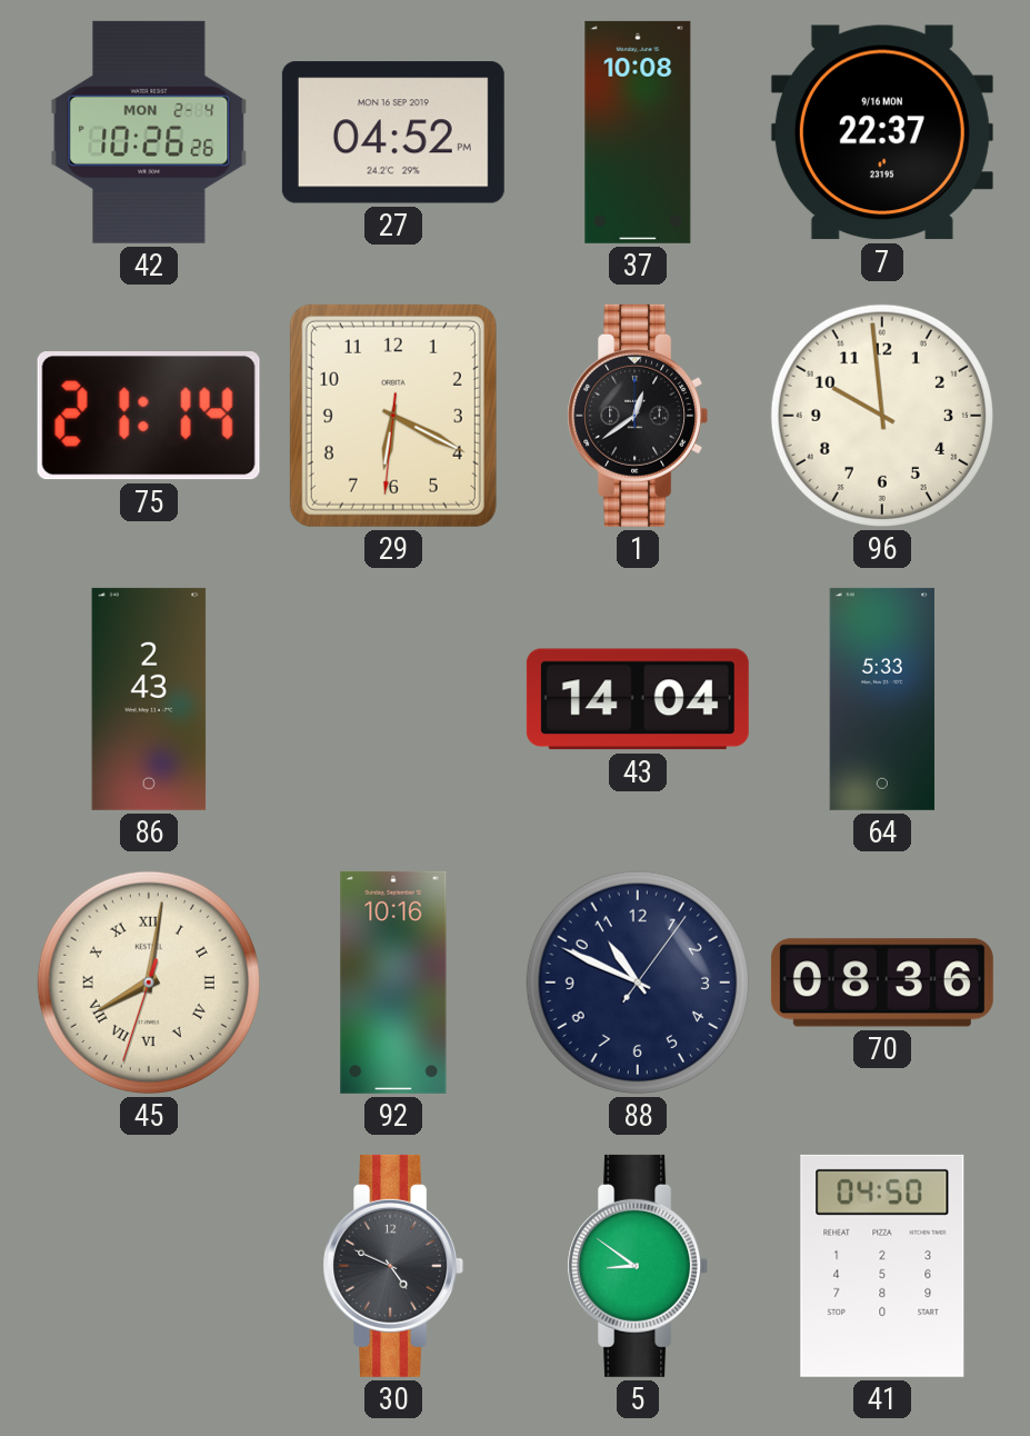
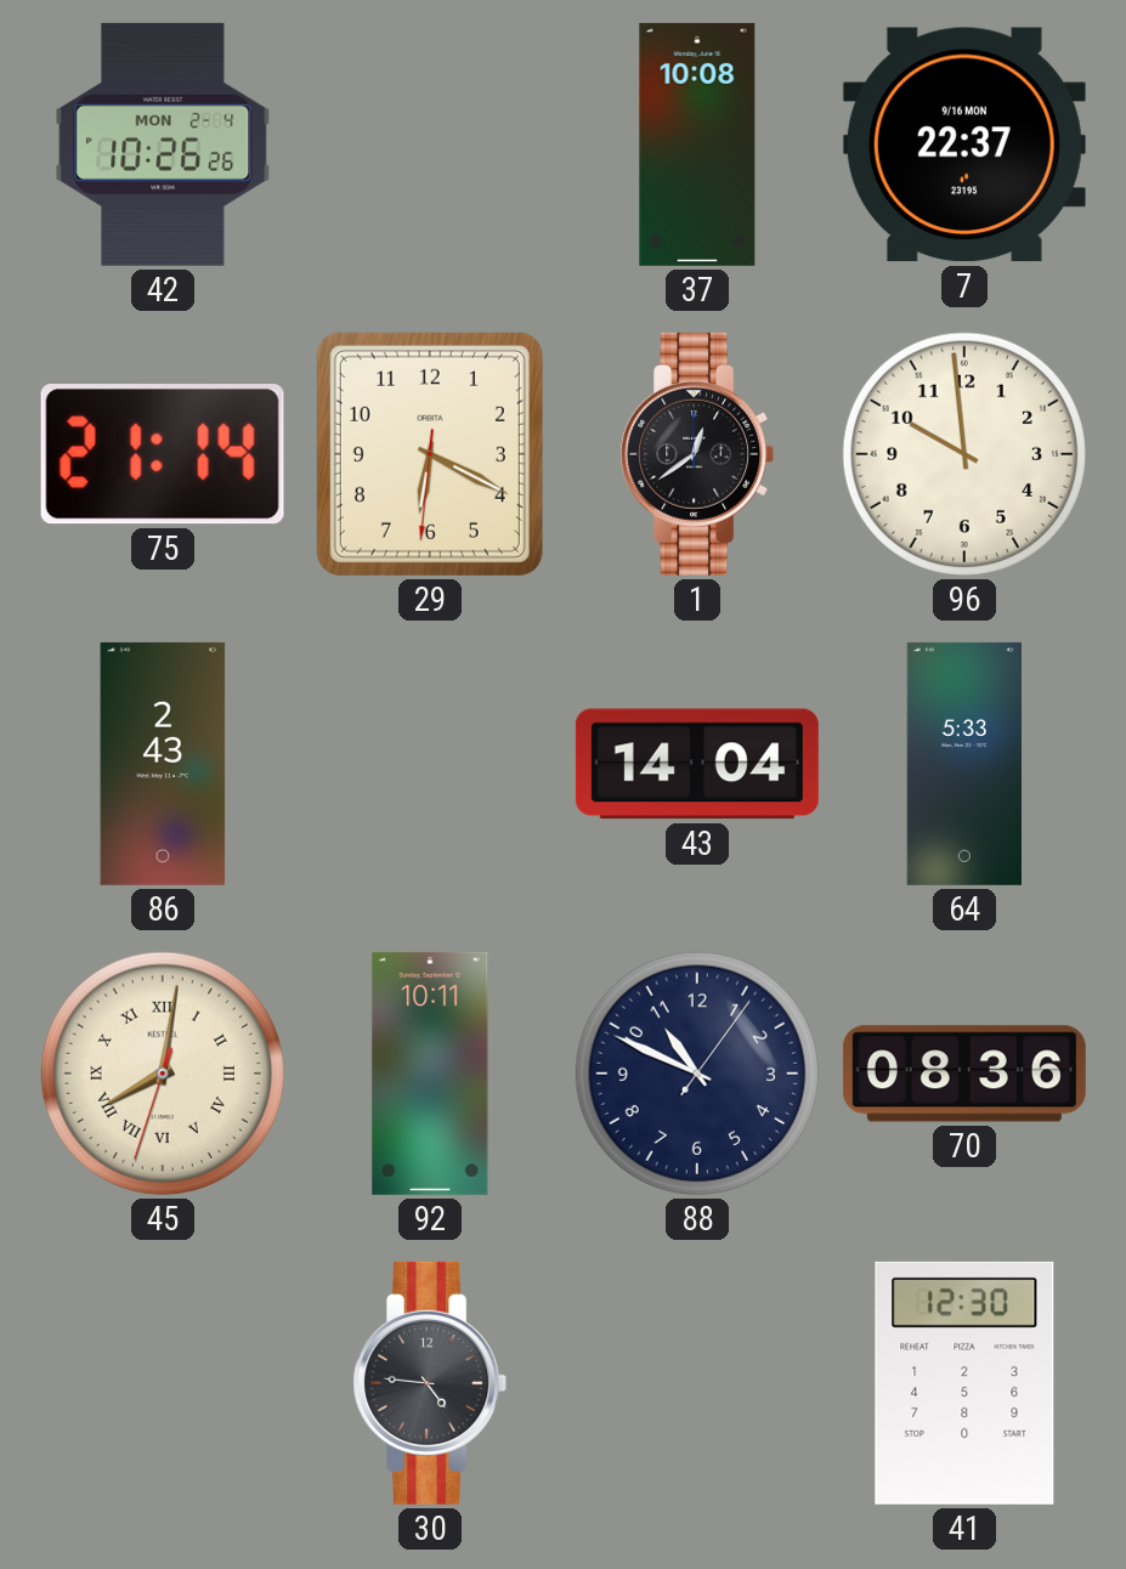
27: 04:52 -> none
92: 10:16 -> 10:11
30: 4:49 -> 4:46
5: 8:51 -> none
41: 04:50 -> 12:30
